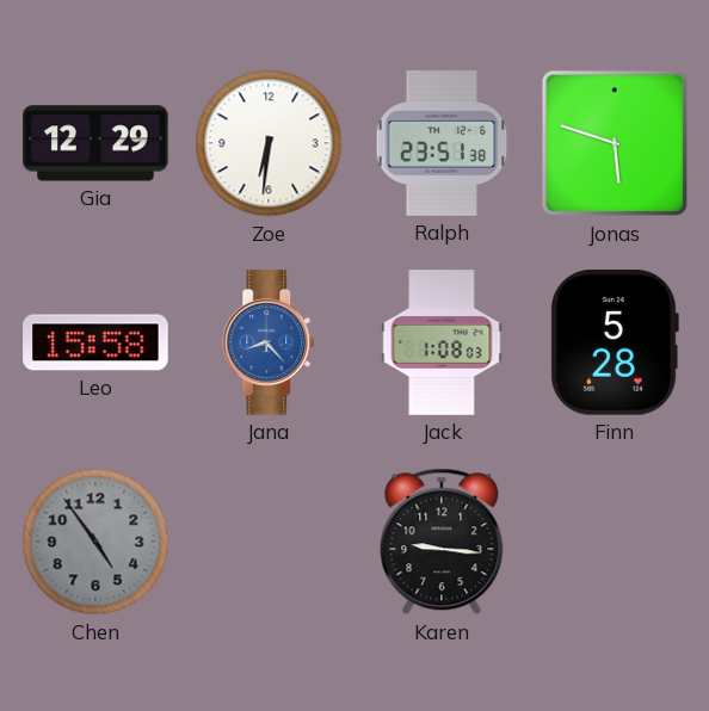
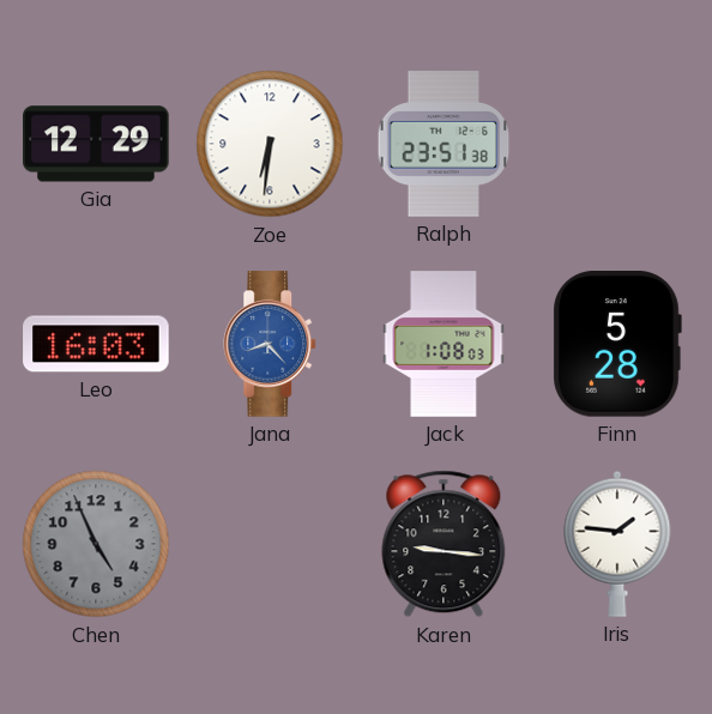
Jonas: 5:48 -> none
Leo: 15:58 -> 16:03
Chen: 4:54 -> 4:56
Iris: none -> 1:46
